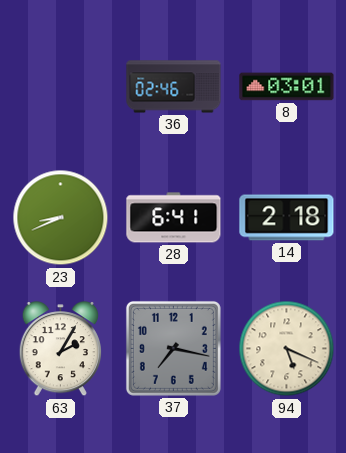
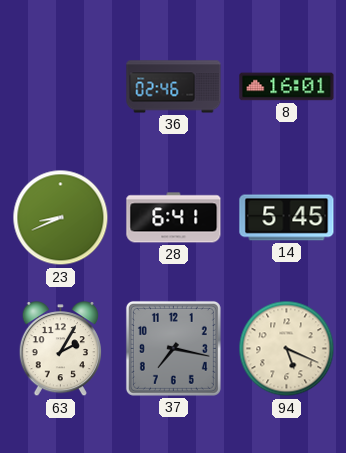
8: 03:01 -> 16:01
14: 2:18 -> 5:45
